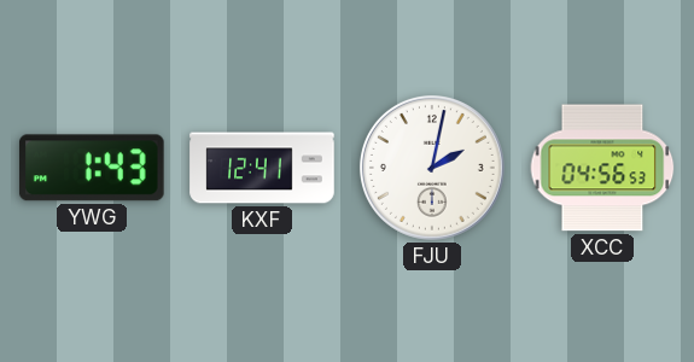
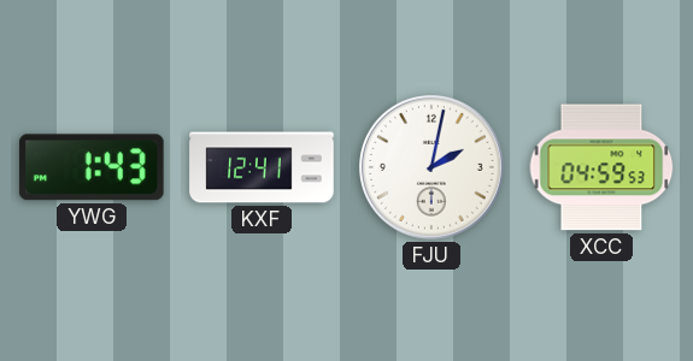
XCC: 04:56 -> 04:59
